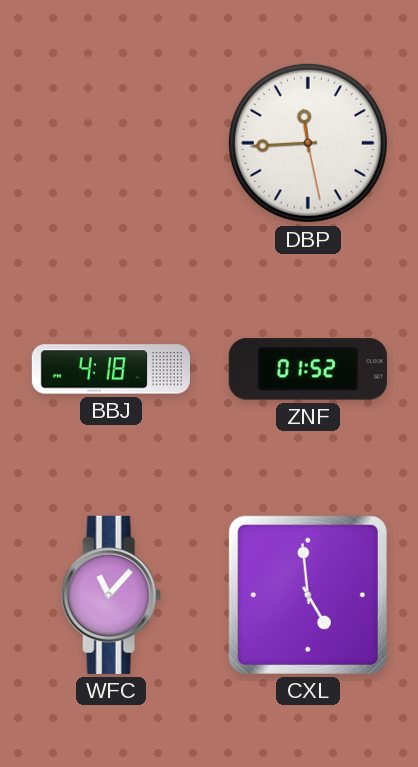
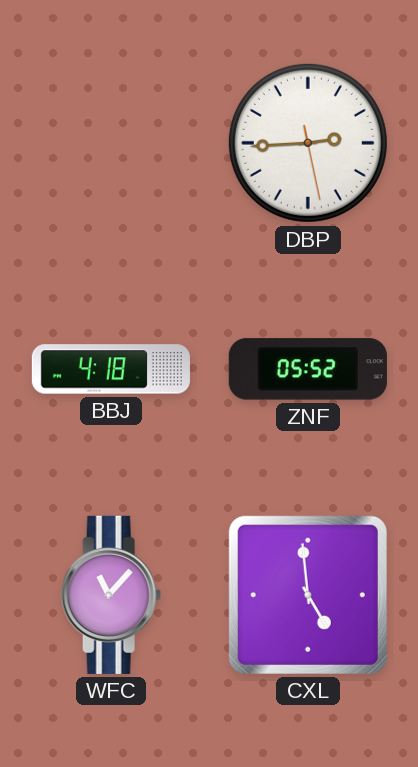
DBP: 11:44 -> 2:44
ZNF: 01:52 -> 05:52
